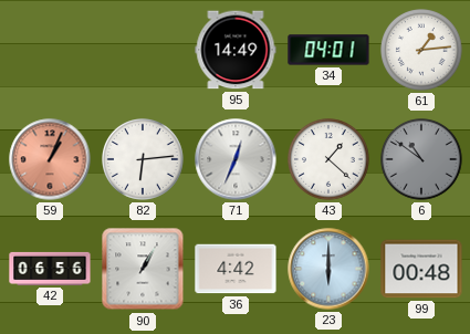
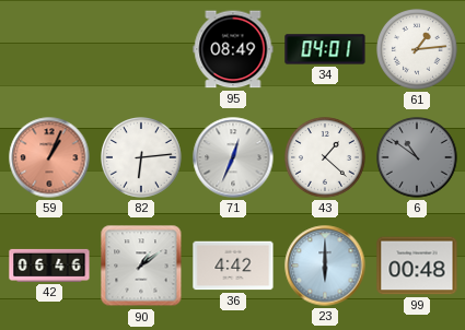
95: 14:49 -> 08:49
42: 06:56 -> 06:46
90: 1:05 -> 1:09
